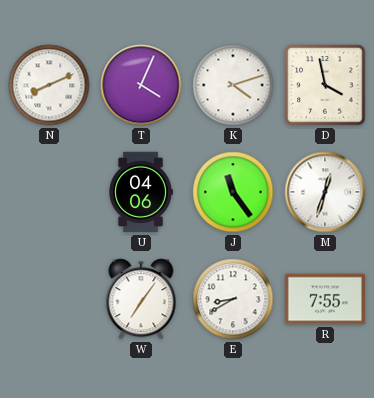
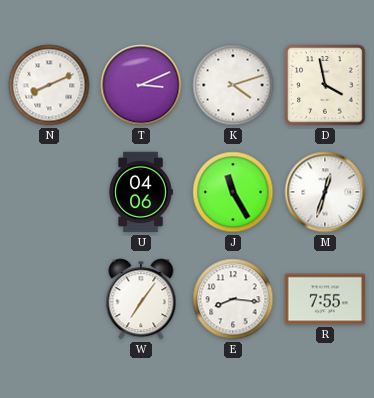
T: 4:04 -> 3:11
J: 11:24 -> 11:25
E: 8:40 -> 8:16
